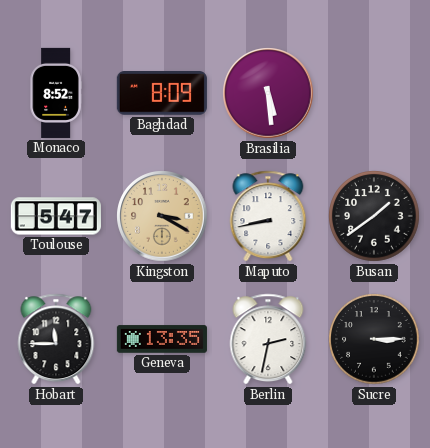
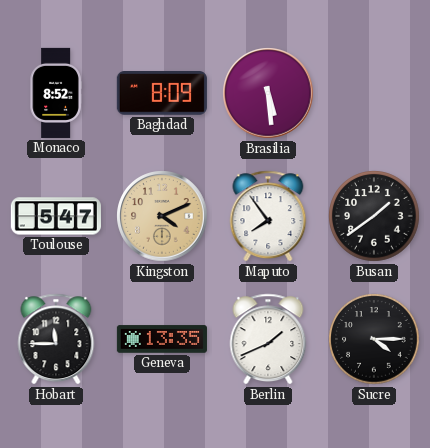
Kingston: 3:20 -> 4:11
Maputo: 8:43 -> 7:54
Berlin: 2:32 -> 1:41
Sucre: 3:15 -> 4:15
